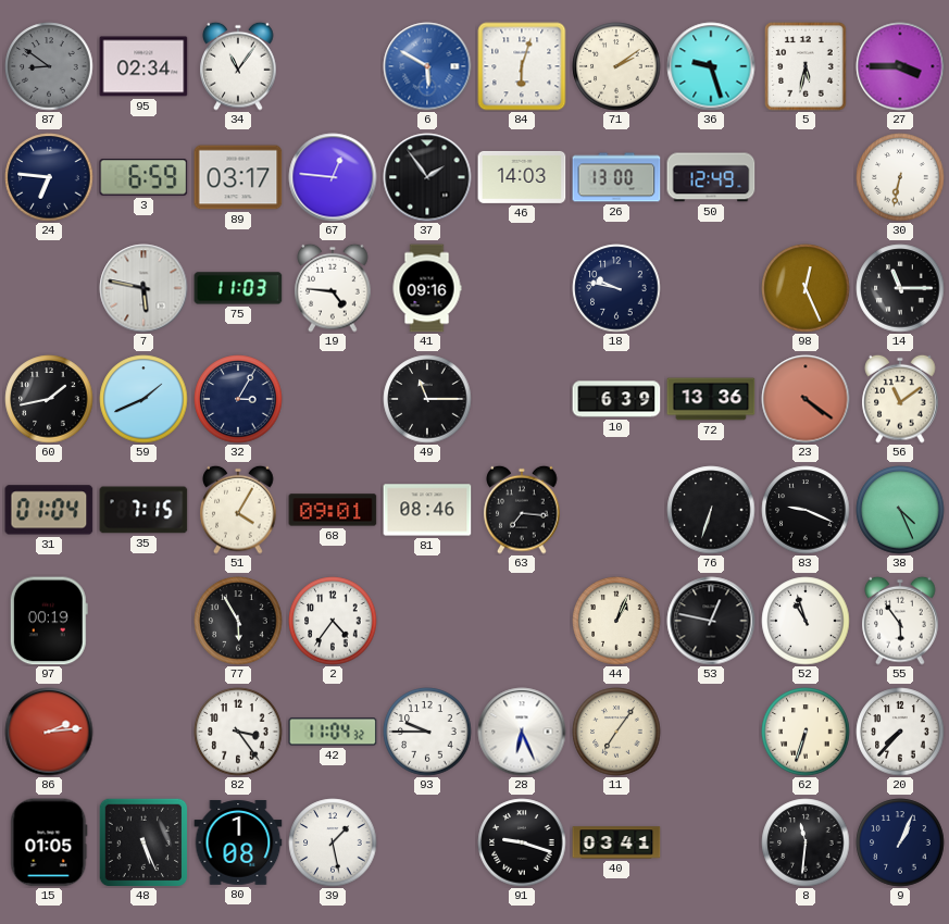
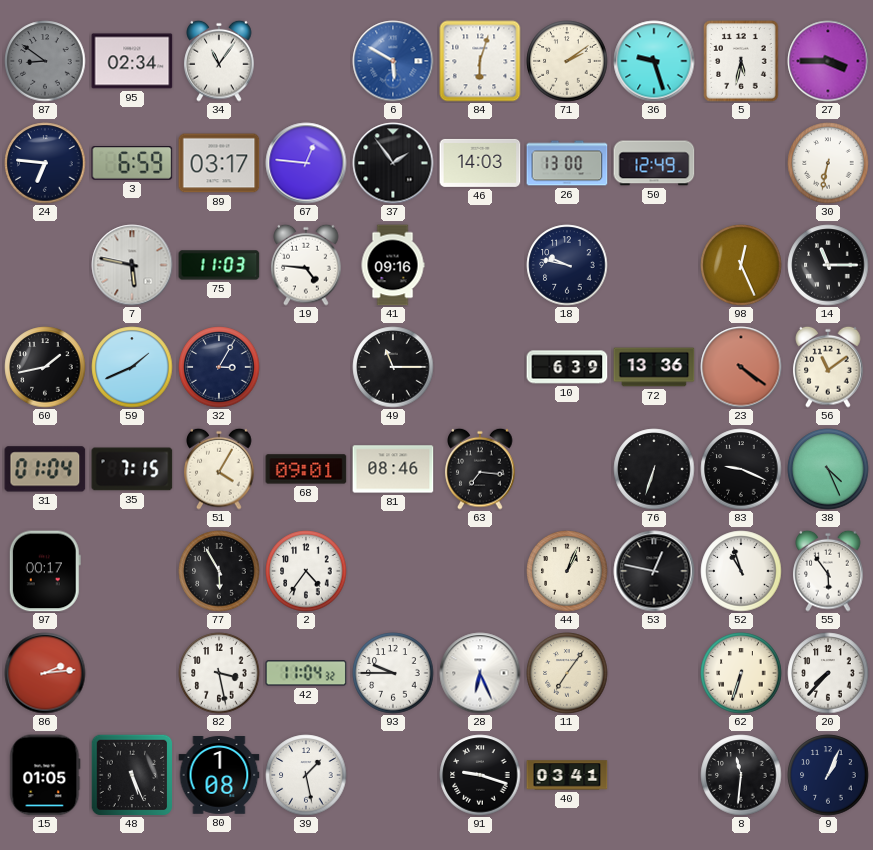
97: 00:19 -> 00:17
82: 3:24 -> 3:28
